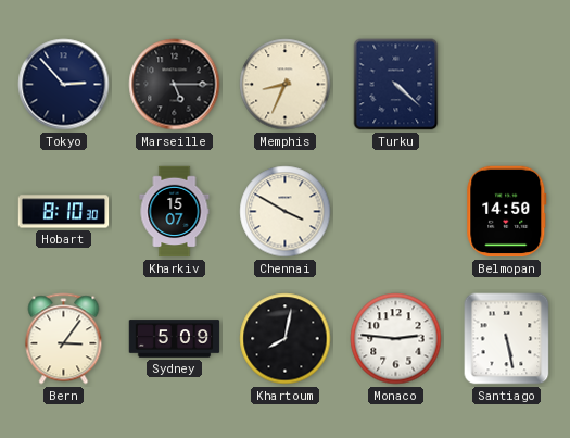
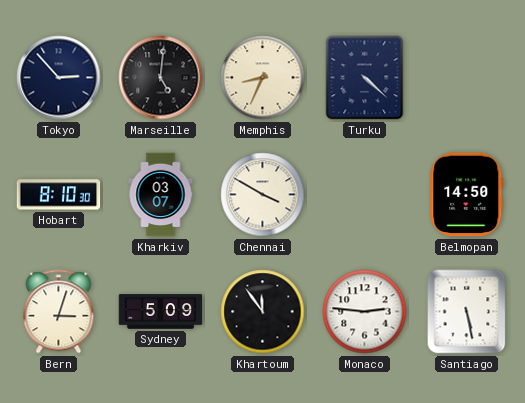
Marseille: 5:15 -> 5:01
Kharkiv: 15:07 -> 03:07
Bern: 3:06 -> 3:03
Khartoum: 8:02 -> 11:54
